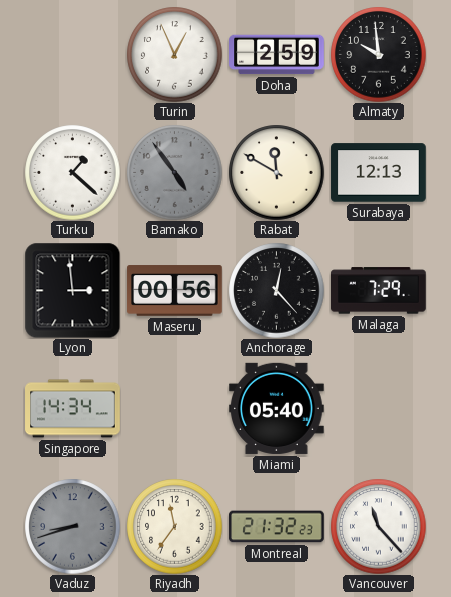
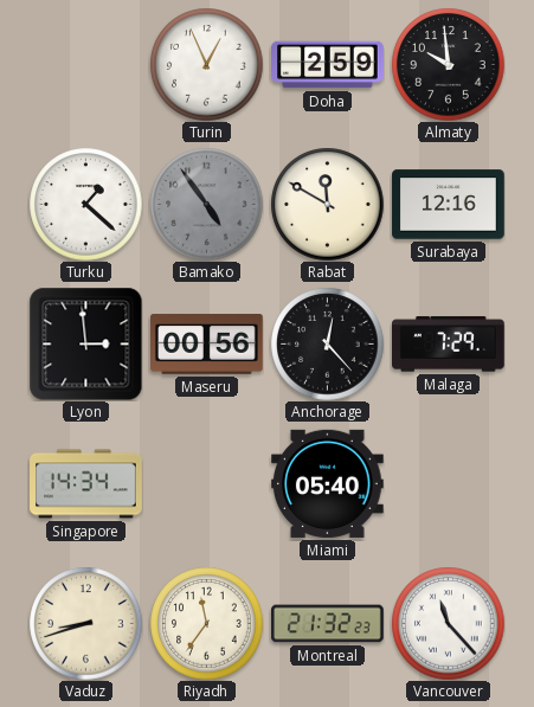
Surabaya: 12:13 -> 12:16
Vaduz dial: grey -> cream
